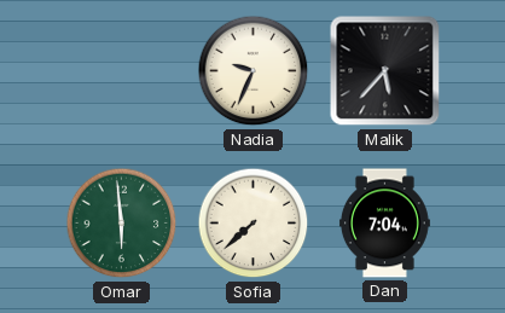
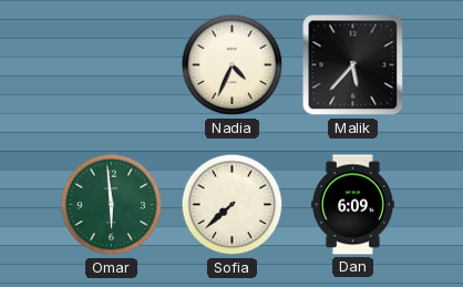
Nadia: 9:34 -> 4:34
Dan: 7:04 -> 6:09
